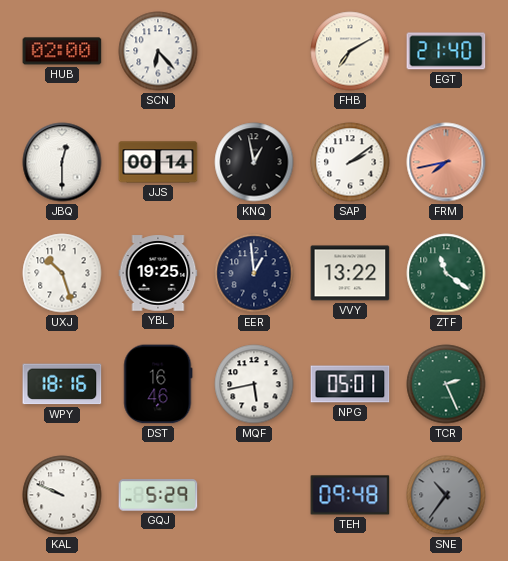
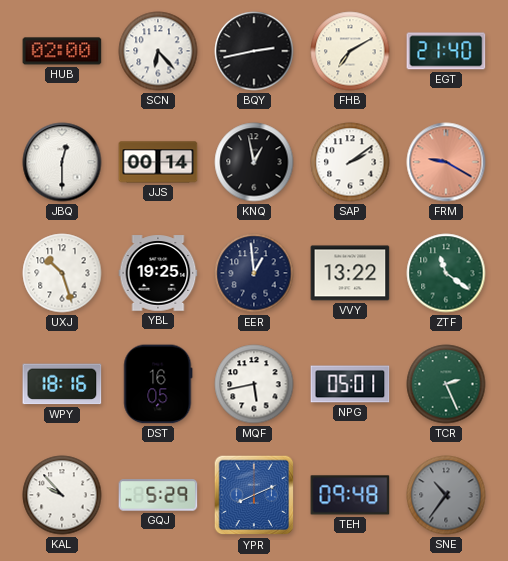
BQY: none -> 2:43
FRM: 7:43 -> 9:20
DST: 16:46 -> 16:05
KAL: 9:49 -> 9:53
YPR: none -> 8:11
